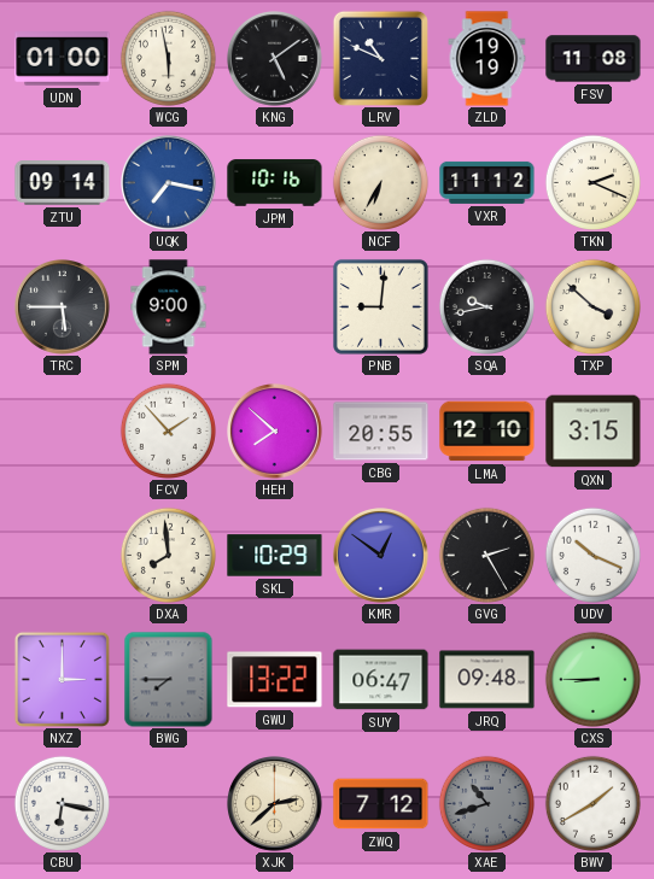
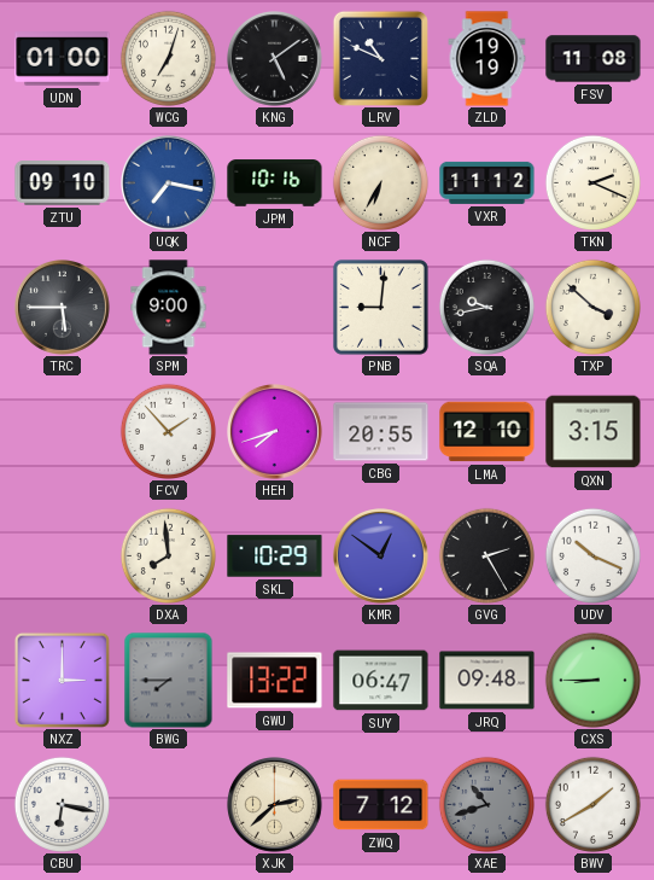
WCG: 5:58 -> 7:03
ZTU: 09:14 -> 09:10
HEH: 7:52 -> 7:42
